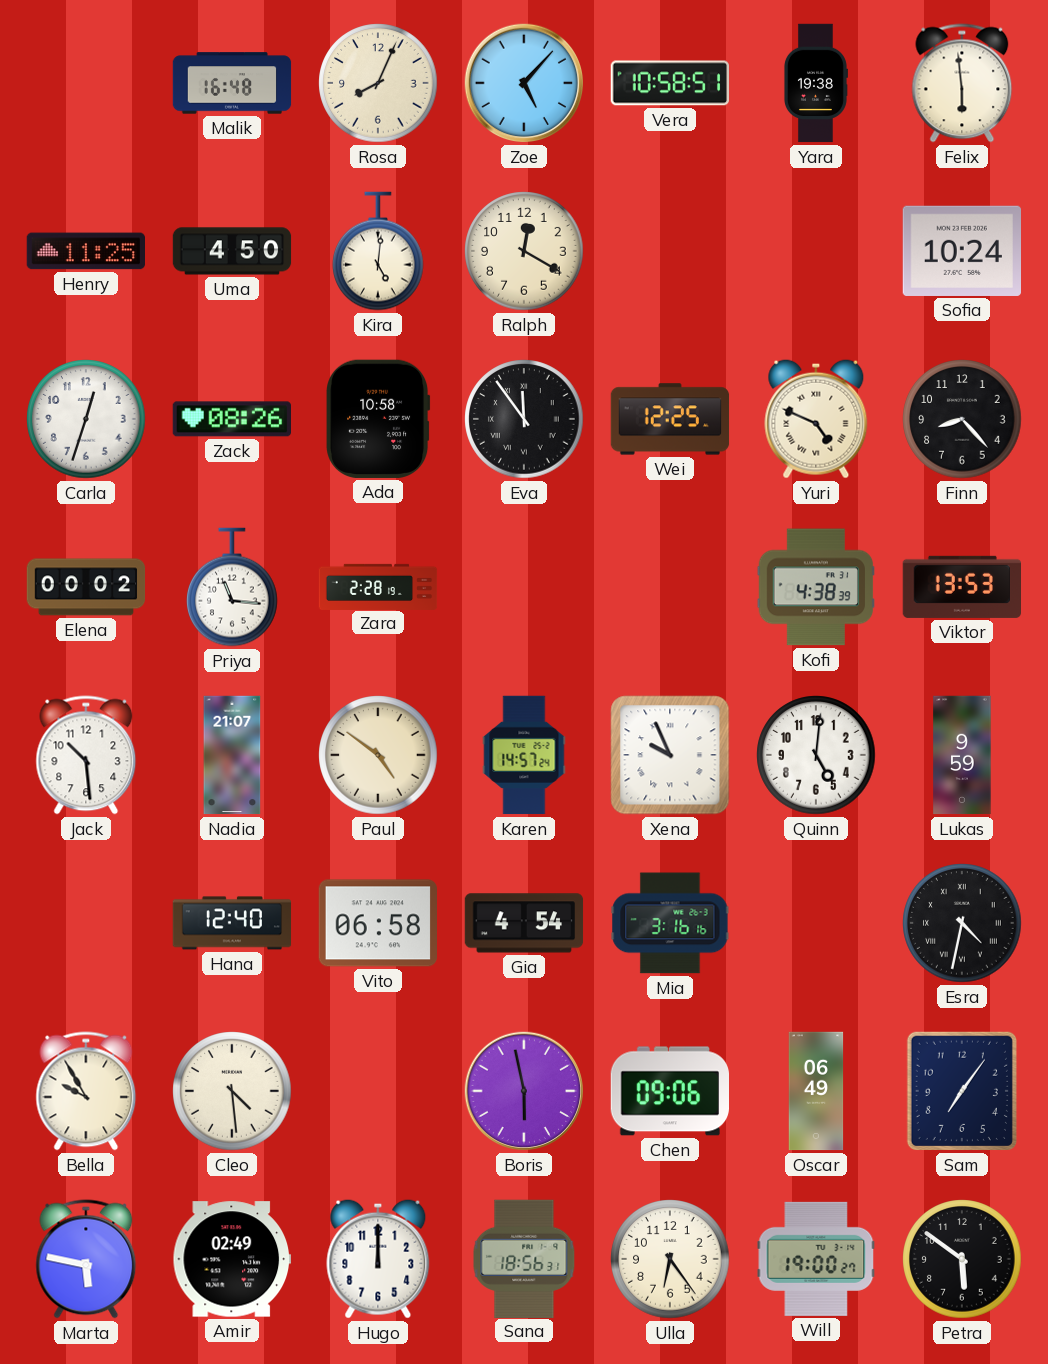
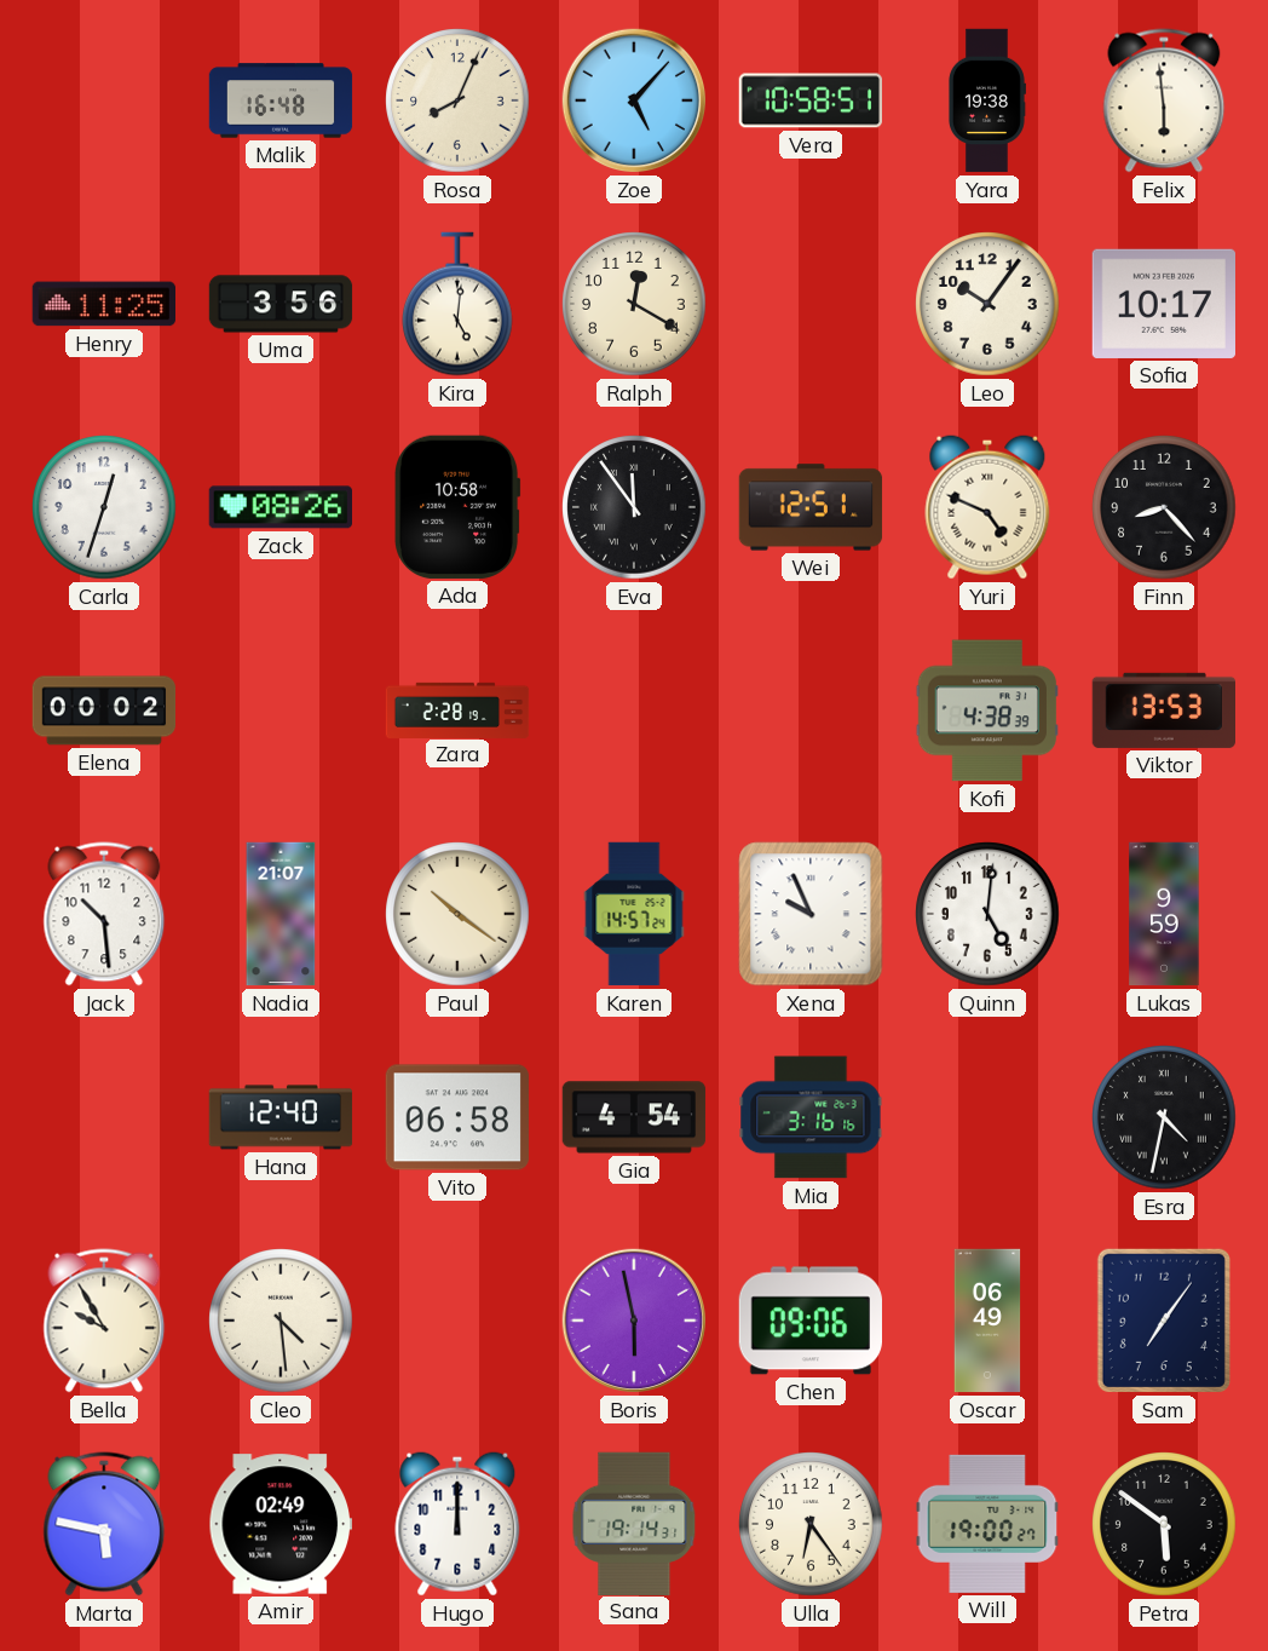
Uma: 4:50 -> 3:56
Leo: none -> 10:06
Sofia: 10:24 -> 10:17
Wei: 12:25 -> 12:51
Priya: 11:16 -> none
Paul: 4:51 -> 10:21
Sana: 18:56 -> 19:14
